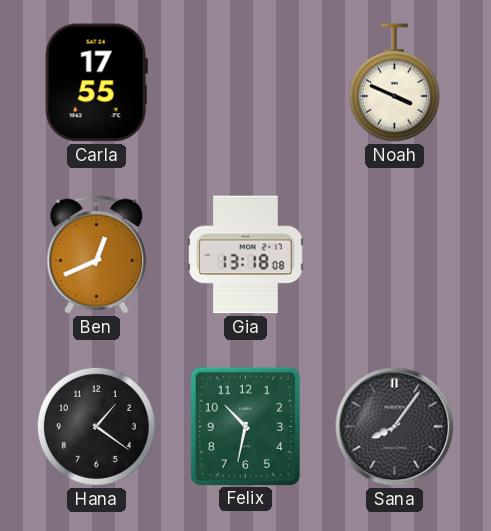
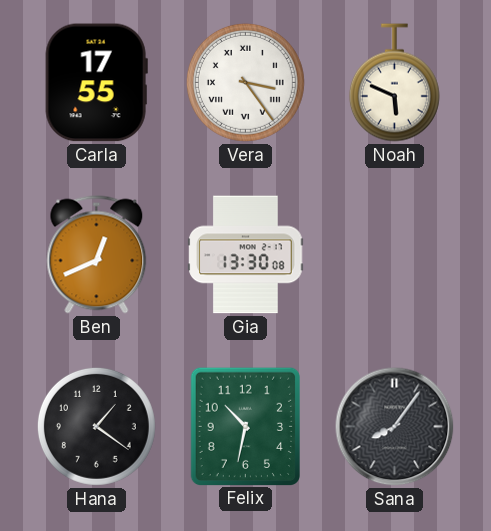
Vera: none -> 3:24
Noah: 3:49 -> 5:49
Gia: 13:18 -> 13:30
